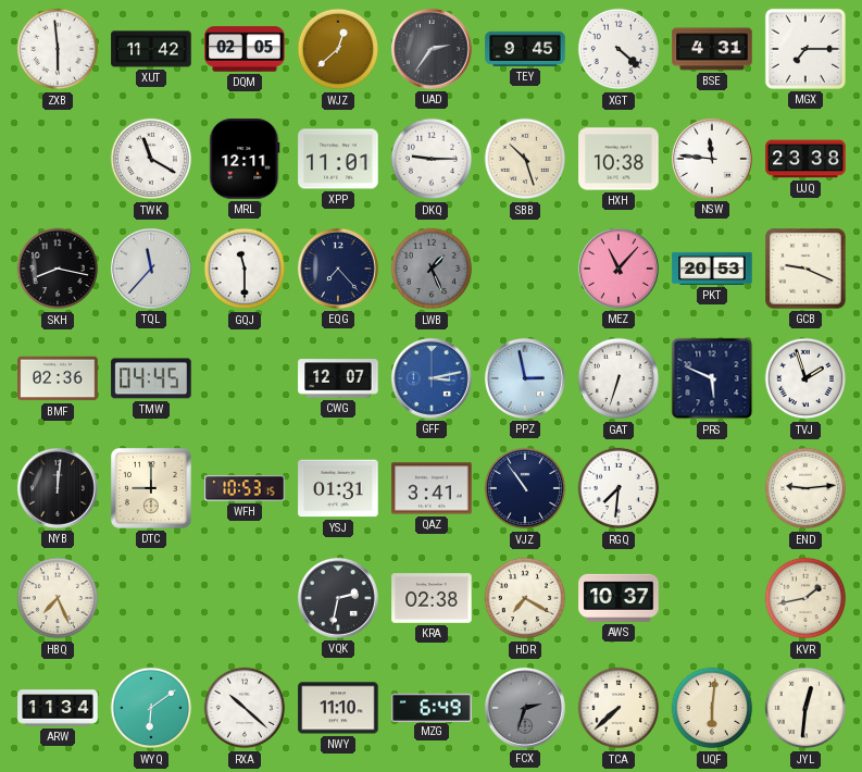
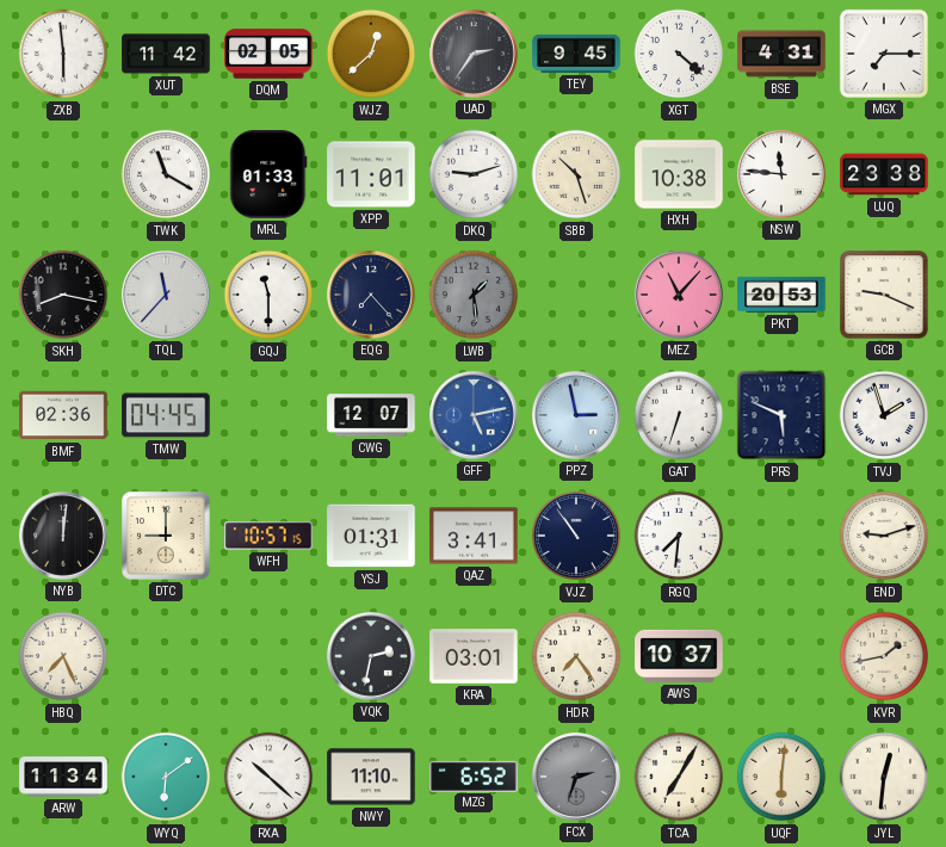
MRL: 12:11 -> 01:33
DKQ: 9:15 -> 9:12
LWB: 1:26 -> 1:29
GFF: 3:13 -> 5:13
WFH: 10:53 -> 10:57
END: 9:14 -> 9:12
KRA: 02:38 -> 03:01
HDR: 7:20 -> 7:24
MZG: 6:49 -> 6:52
TCA: 7:38 -> 7:05
